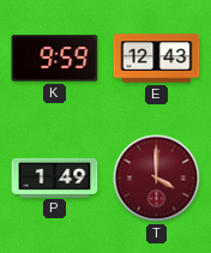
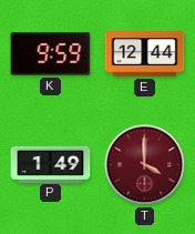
E: 12:43 -> 12:44
